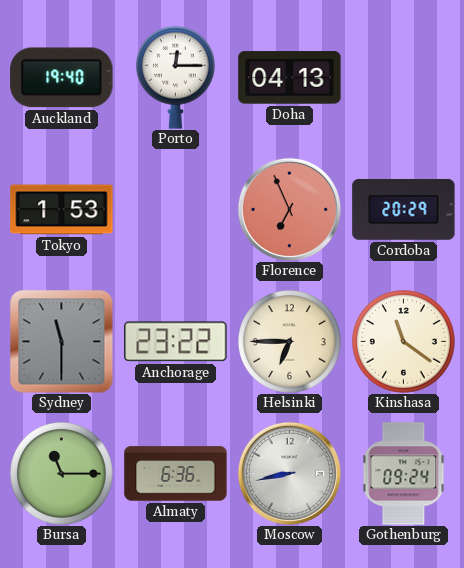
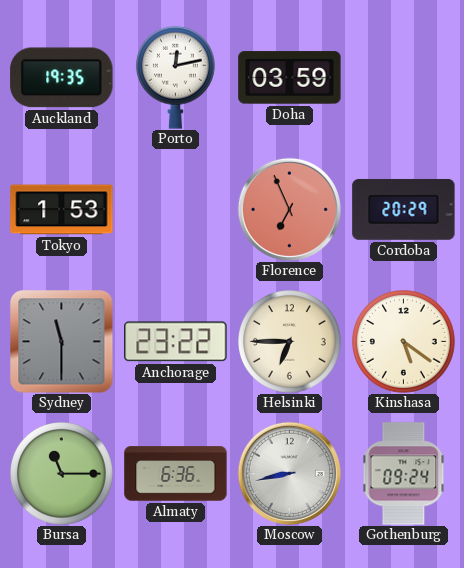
Auckland: 19:40 -> 19:35
Porto: 12:15 -> 12:13
Doha: 04:13 -> 03:59
Kinshasa: 11:21 -> 5:21
